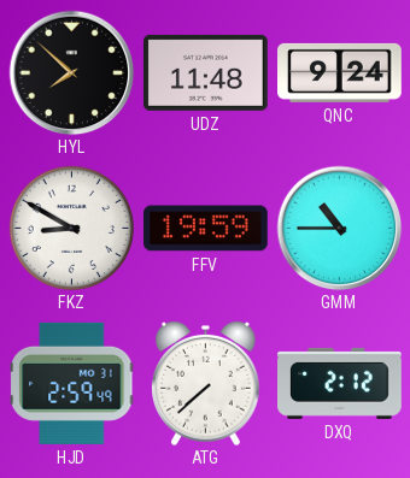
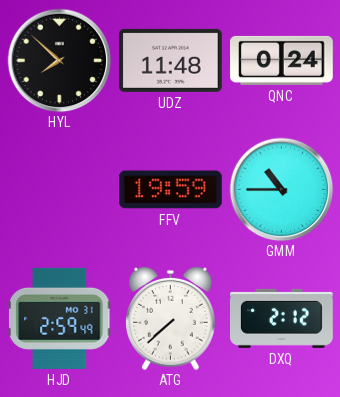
QNC: 9:24 -> 0:24
FKZ: 8:50 -> none
